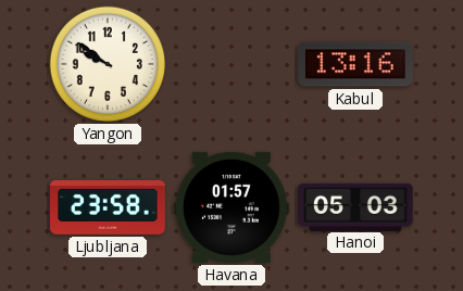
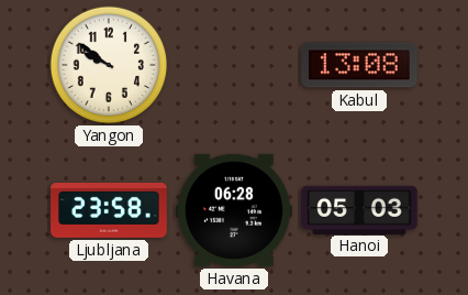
Kabul: 13:16 -> 13:08
Havana: 01:57 -> 06:28
